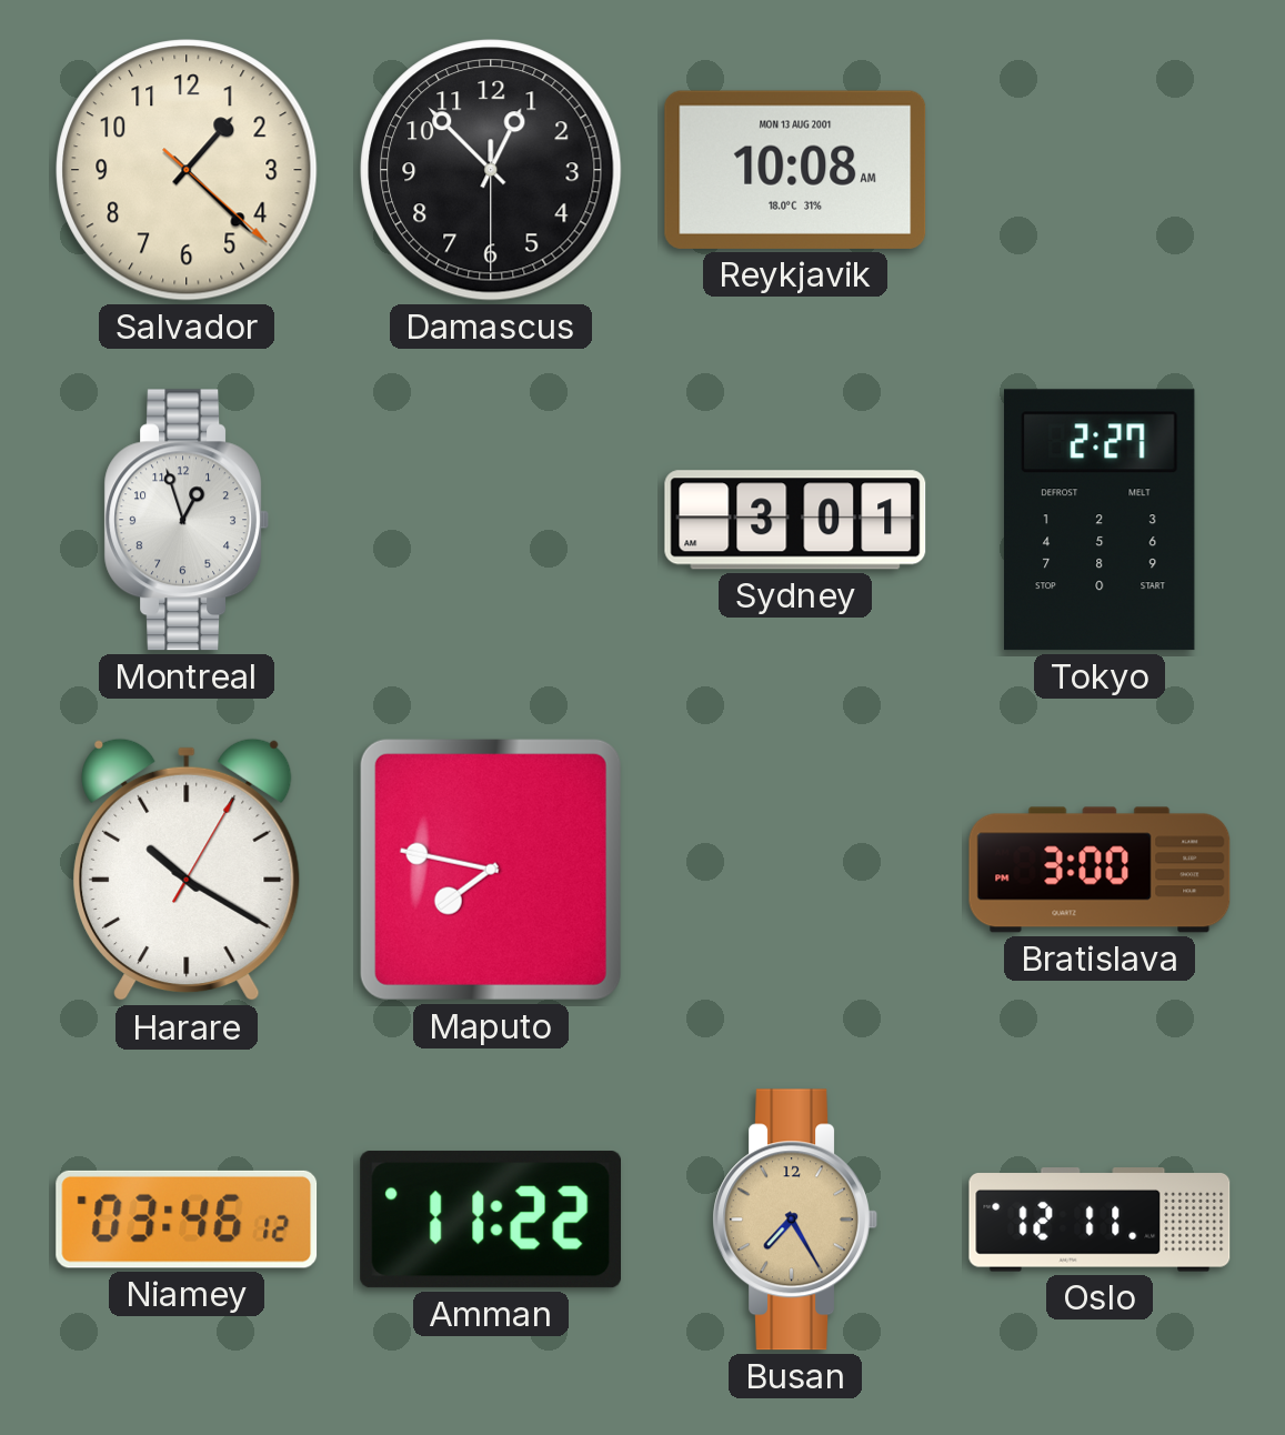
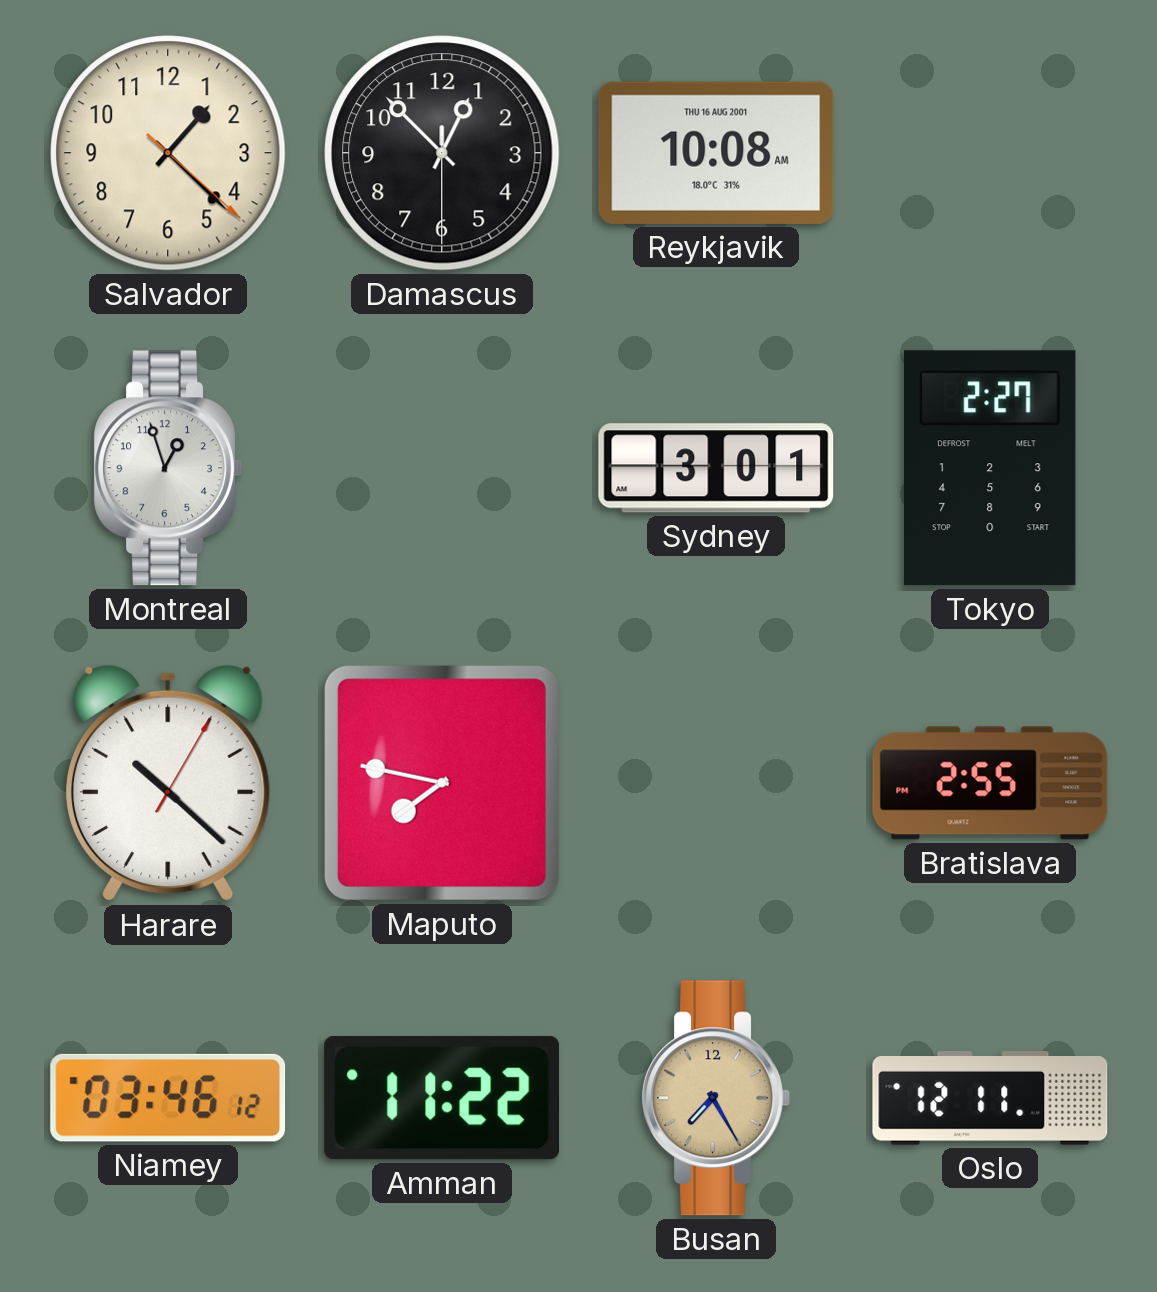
Reykjavik date: MON 13 AUG 2001 -> THU 16 AUG 2001
Harare: 10:20 -> 10:22
Bratislava: 3:00 -> 2:55
